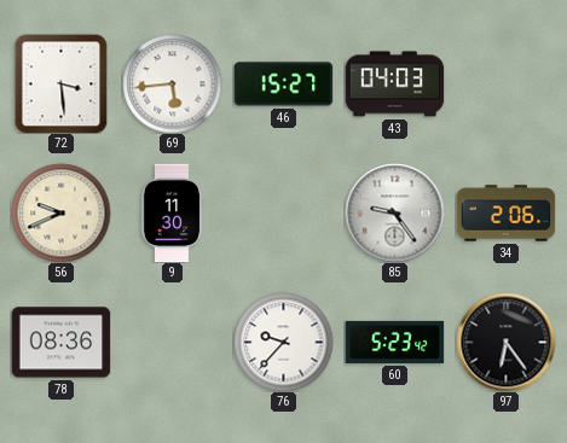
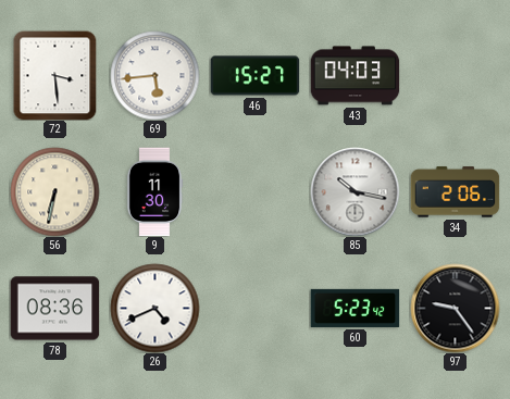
56: 9:41 -> 6:32
85: 9:24 -> 10:17
26: none -> 4:41
76: 9:37 -> none
97: 6:24 -> 9:24
